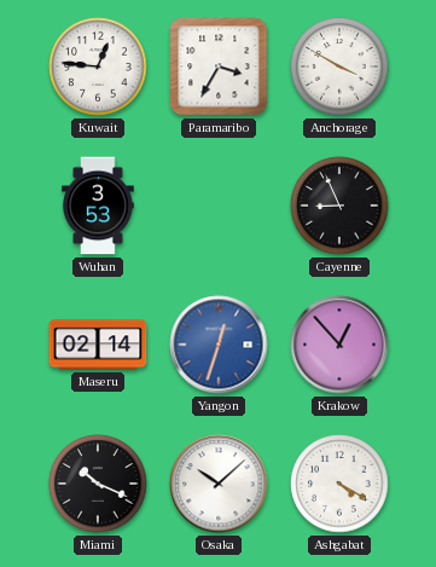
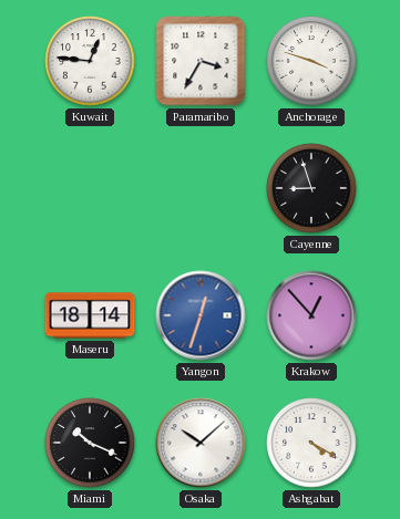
Anchorage: 3:50 -> 3:48
Wuhan: 3:53 -> none
Cayenne: 8:56 -> 8:57
Maseru: 02:14 -> 18:14
